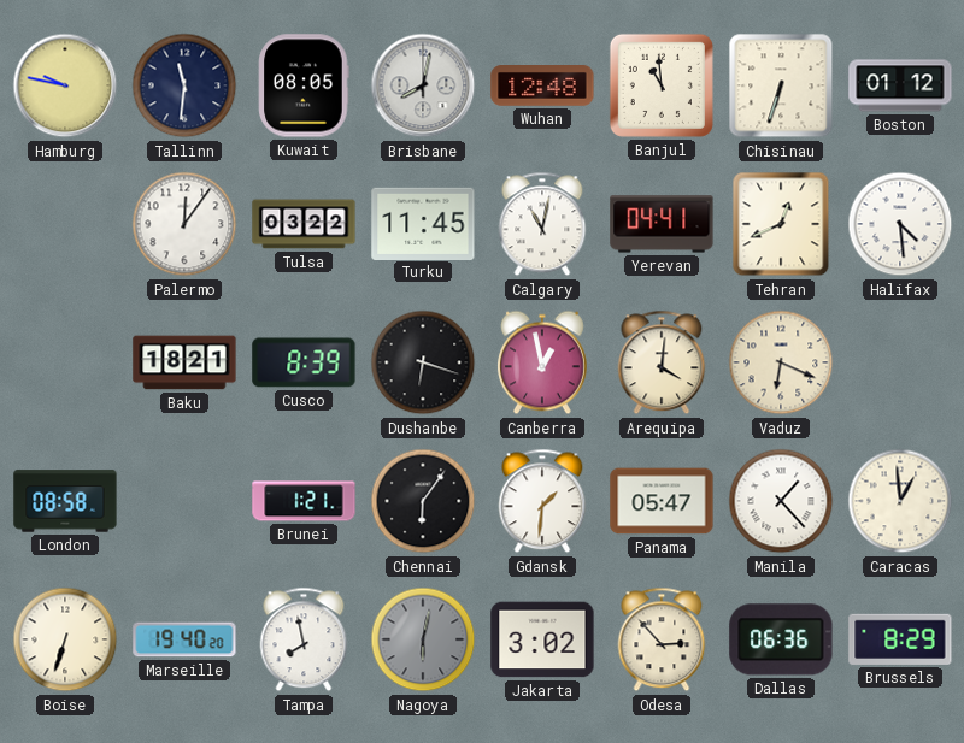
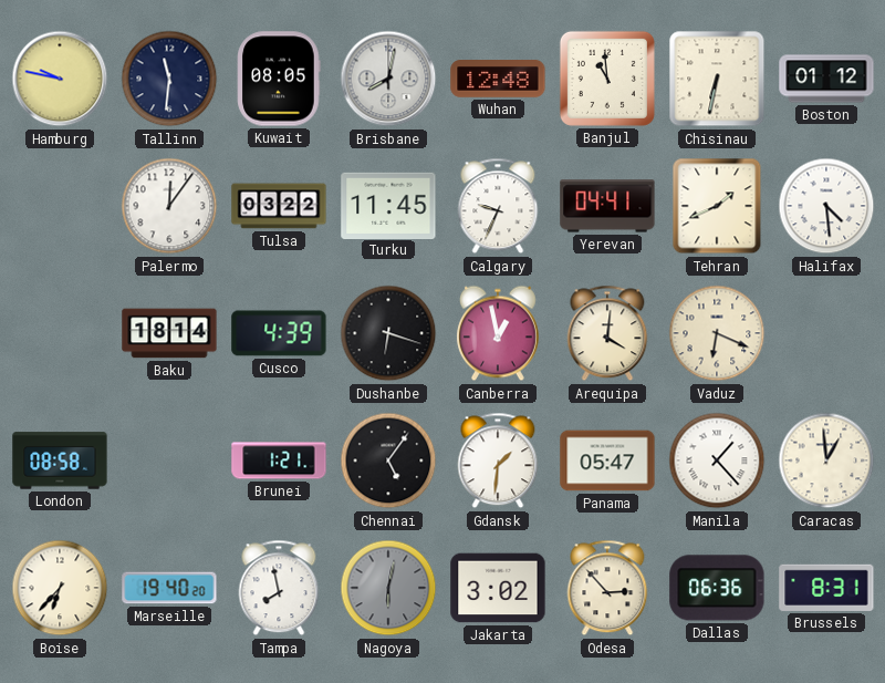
Chisinau: 6:33 -> 6:32
Calgary: 11:02 -> 9:34
Tehran: 12:41 -> 1:41
Baku: 18:21 -> 18:14
Cusco: 8:39 -> 4:39
Chennai: 6:06 -> 5:06
Boise: 6:33 -> 6:37
Brussels: 8:29 -> 8:31
